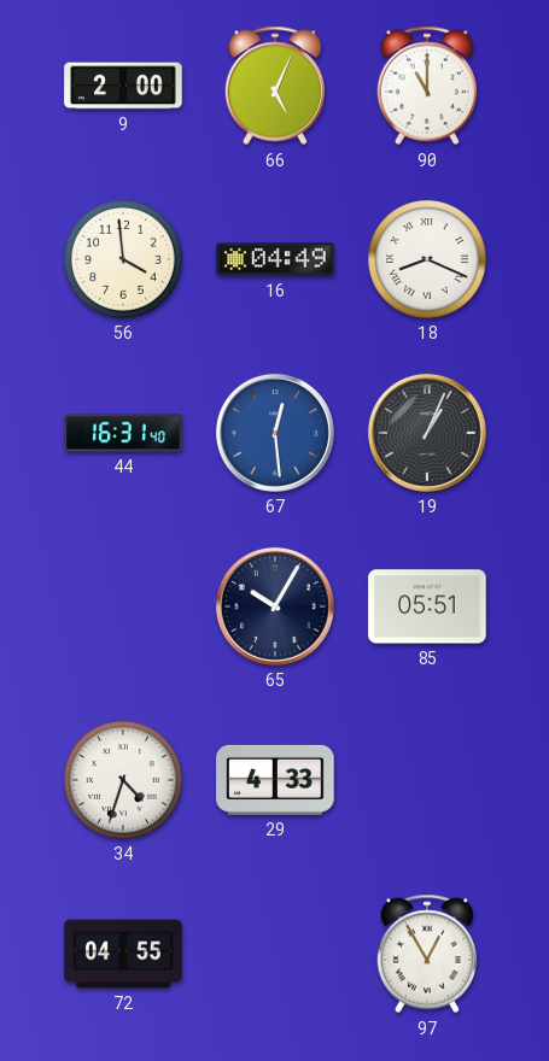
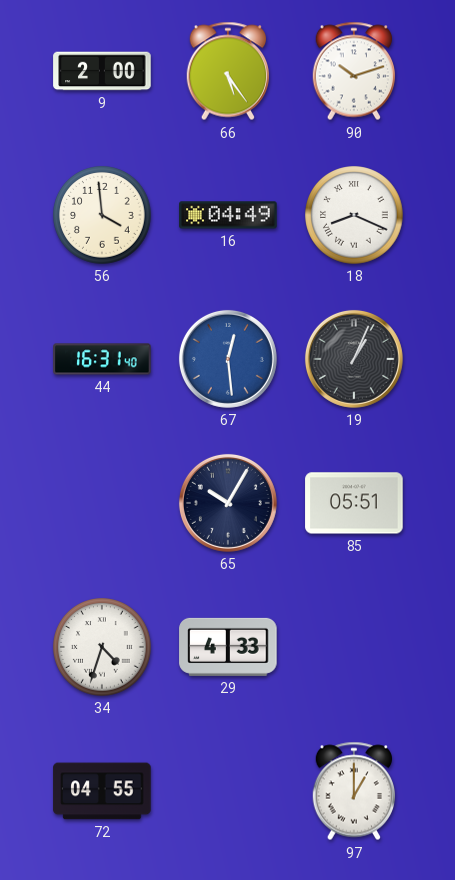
66: 5:04 -> 5:24
90: 11:00 -> 10:12
97: 12:55 -> 1:00
